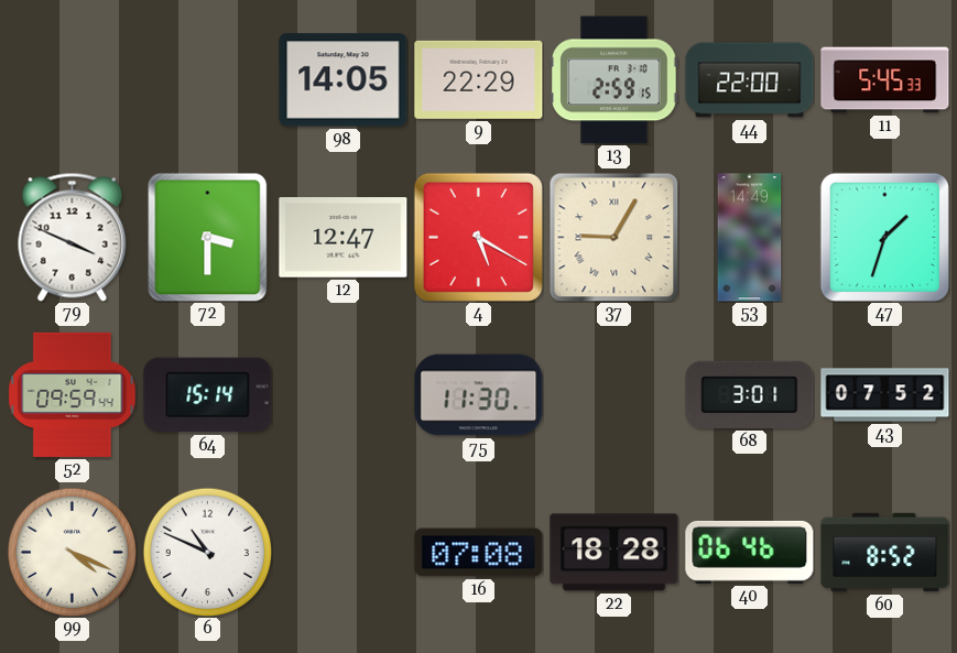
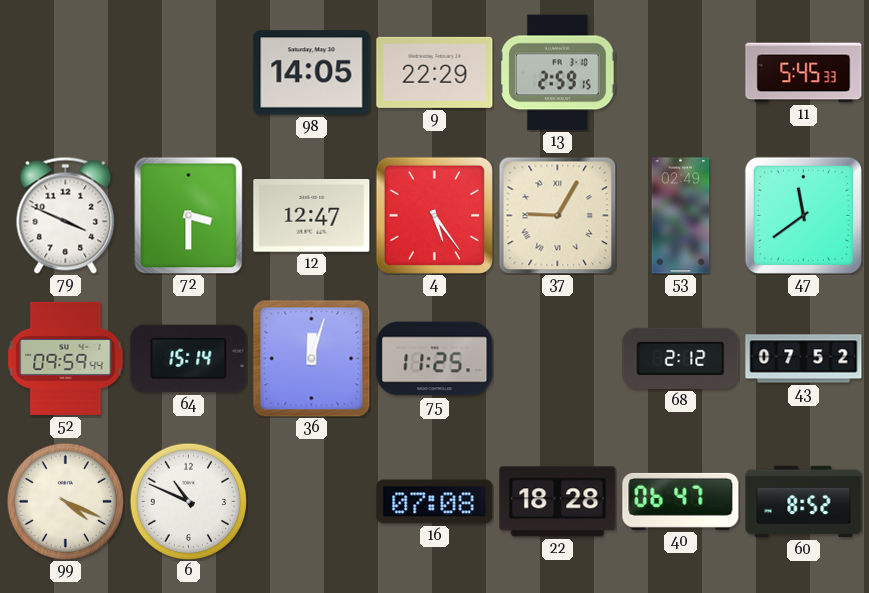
44: 22:00 -> none
4: 5:20 -> 5:24
53: 14:49 -> 02:49
47: 1:33 -> 11:39
36: none -> 12:03
75: 11:30 -> 11:25
68: 3:01 -> 2:12
40: 06:46 -> 06:47
